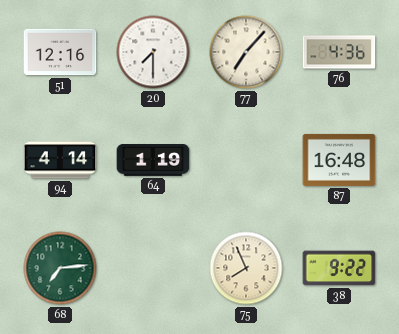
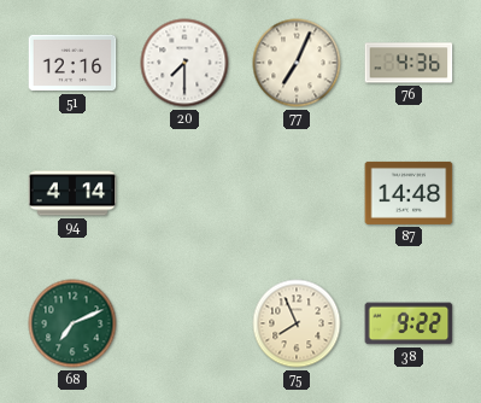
77: 7:07 -> 7:04
64: 1:19 -> none
87: 16:48 -> 14:48
68: 7:14 -> 7:11
